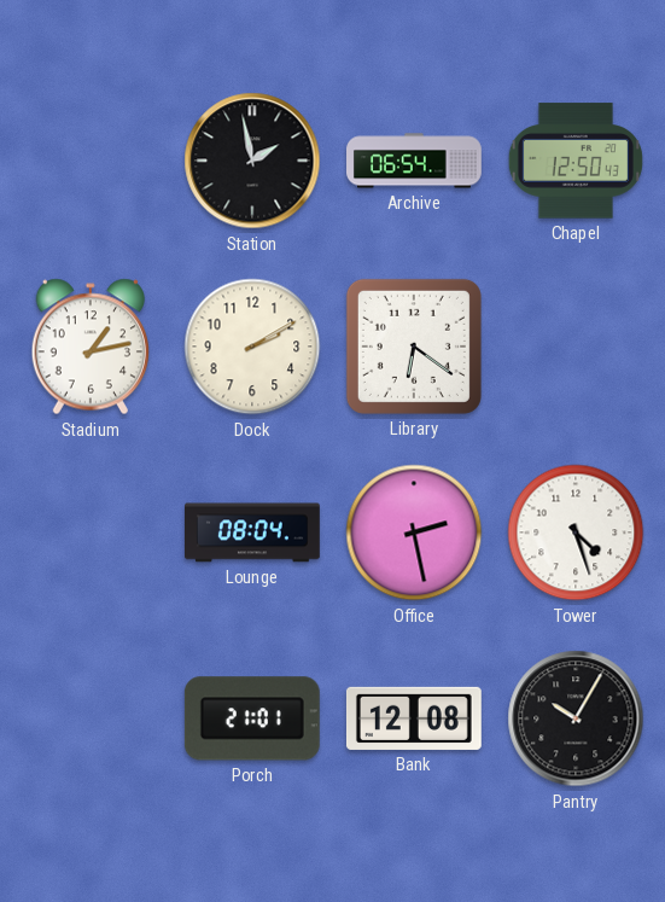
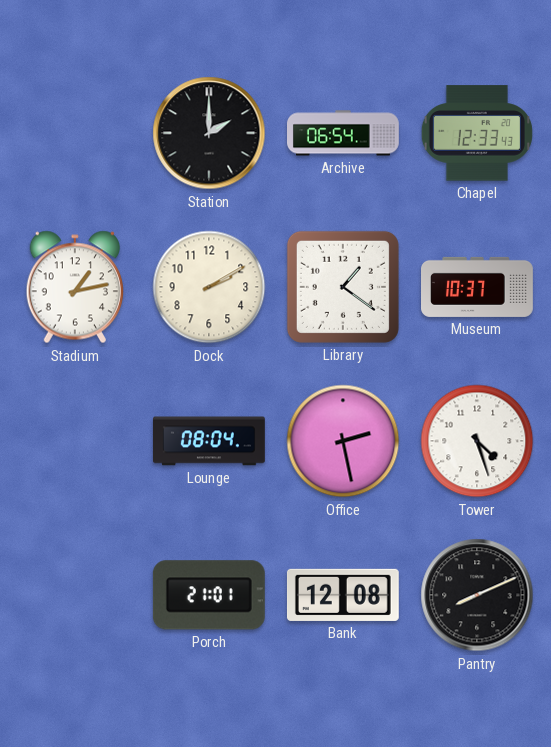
Station: 1:58 -> 2:00
Chapel: 12:50 -> 12:33
Library: 6:21 -> 1:21
Museum: none -> 10:37
Pantry: 10:05 -> 8:11
